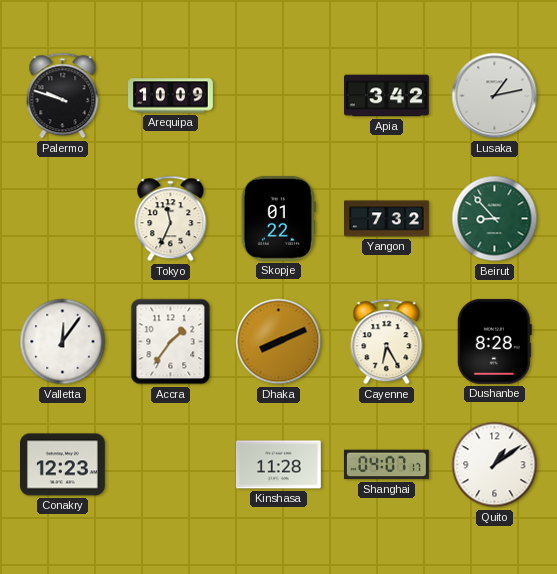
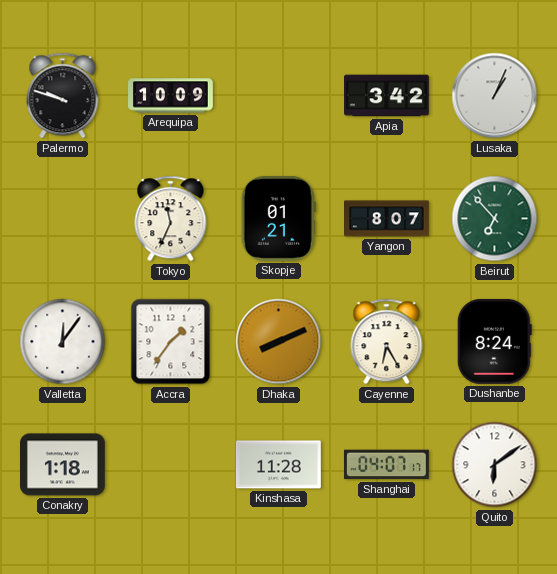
Lusaka: 1:13 -> 1:04
Skopje: 01:22 -> 01:21
Yangon: 7:32 -> 8:07
Beirut: 8:53 -> 6:53
Dushanbe: 8:28 -> 8:24
Conakry: 12:23 -> 1:18
Quito: 1:09 -> 6:09
